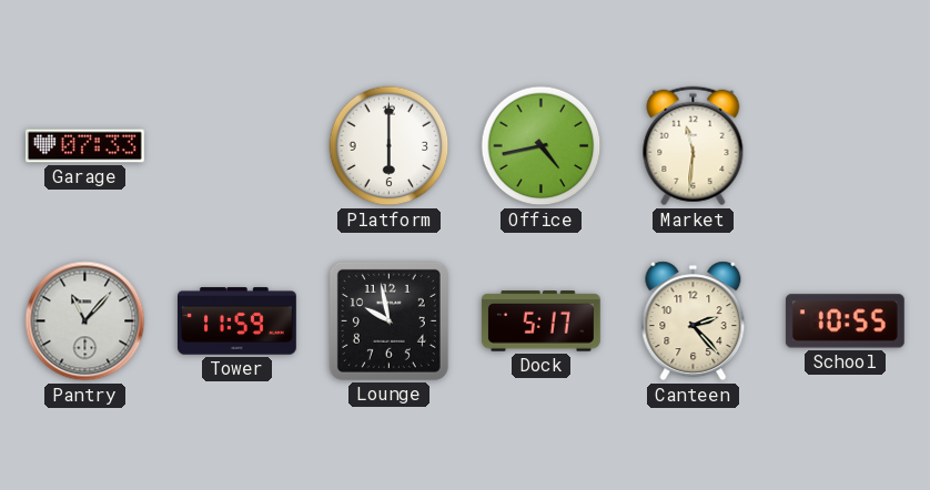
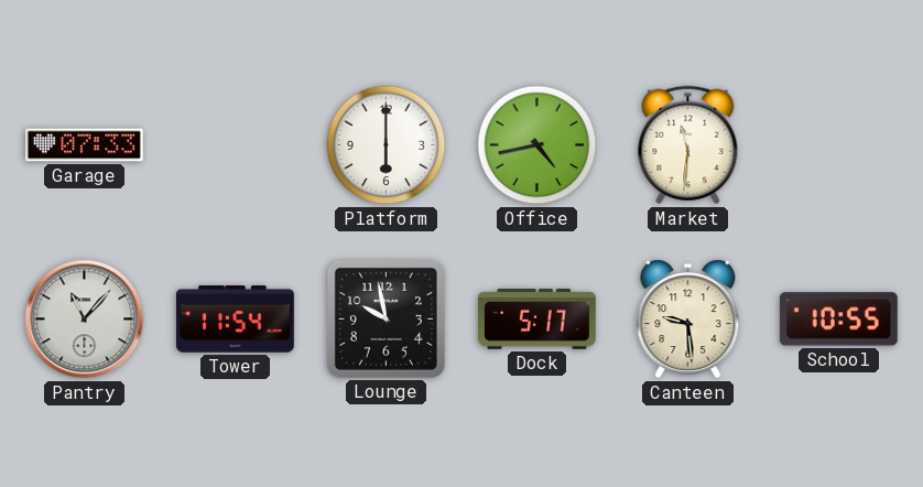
Tower: 11:59 -> 11:54
Canteen: 2:23 -> 9:29
